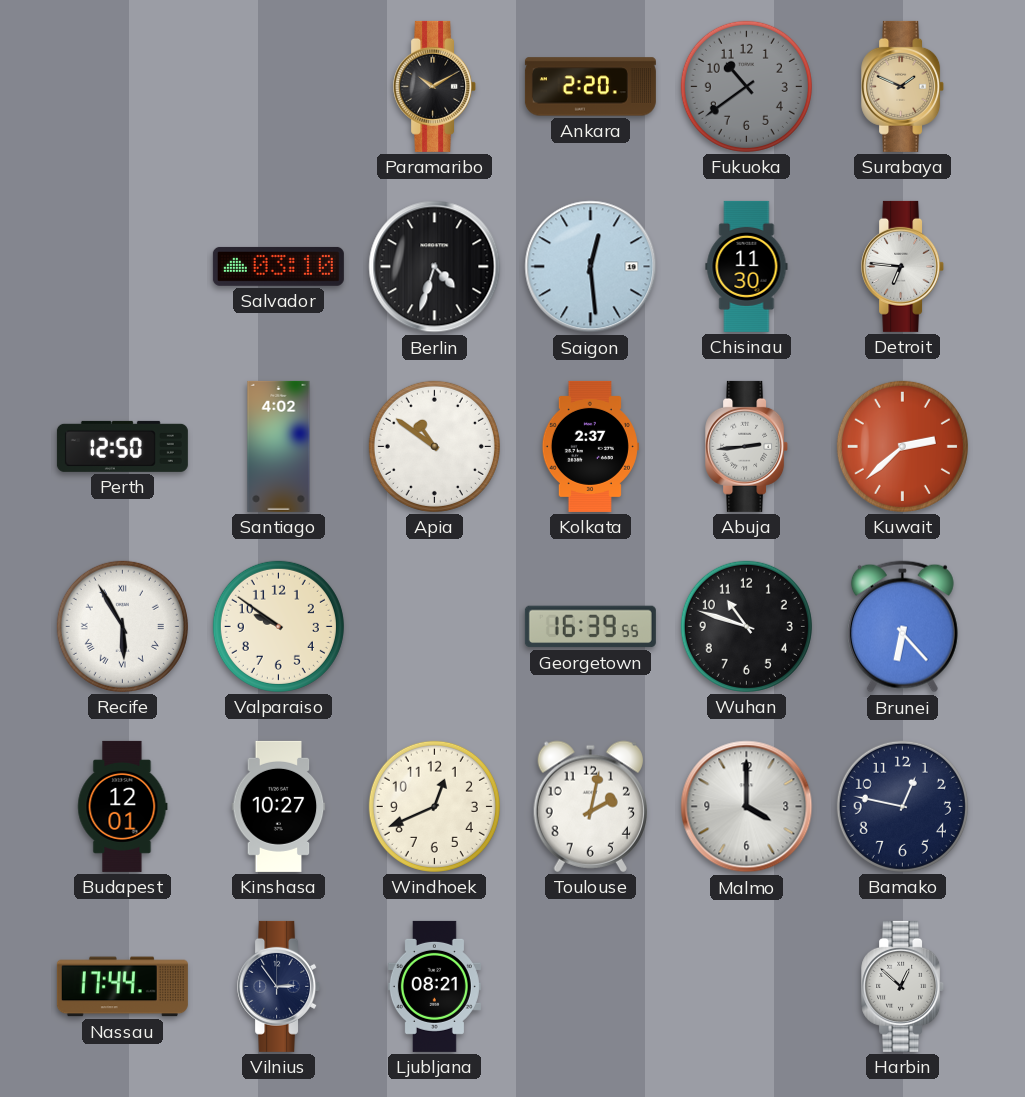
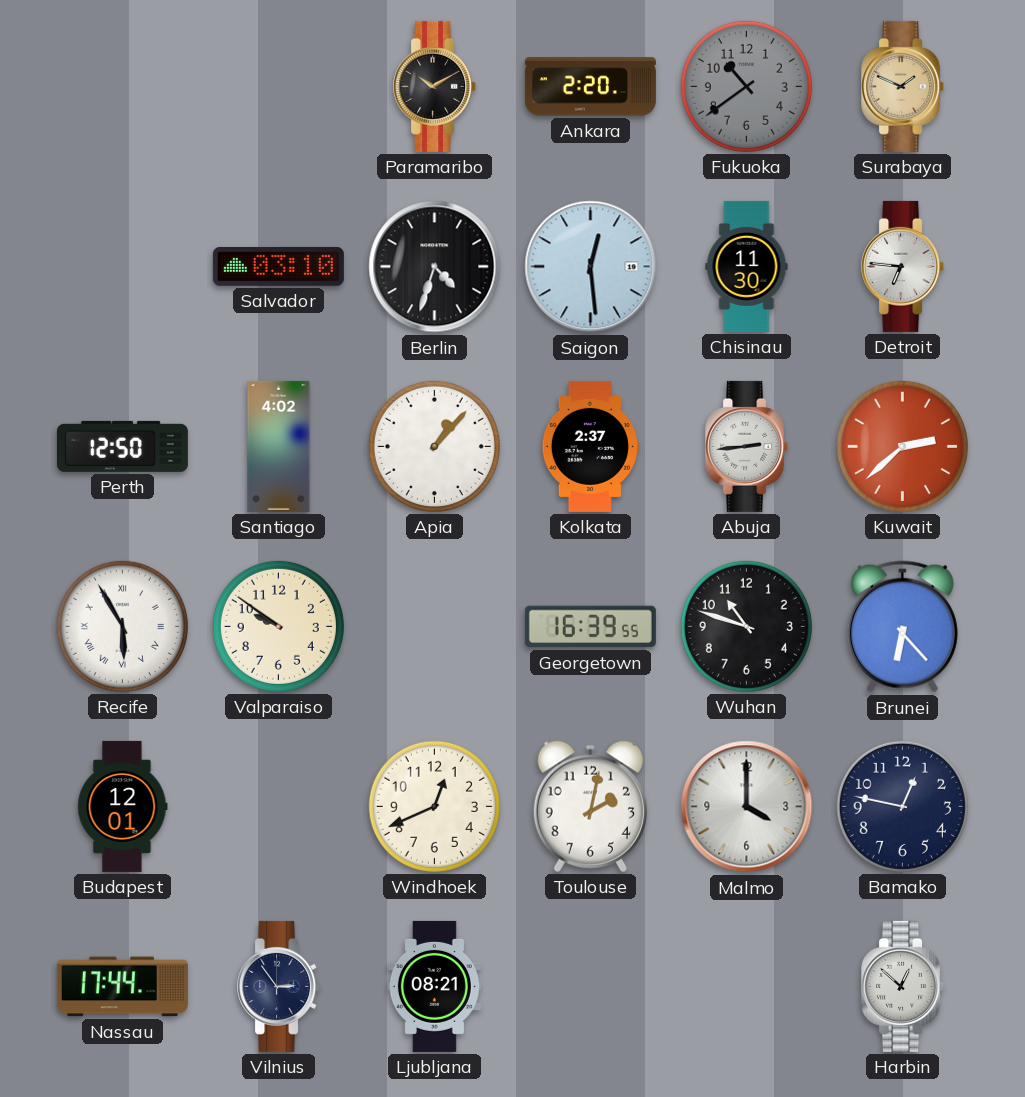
Apia: 10:51 -> 1:07
Kinshasa: 10:27 -> none
